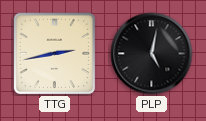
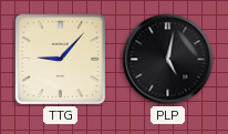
TTG: 2:43 -> 9:07
